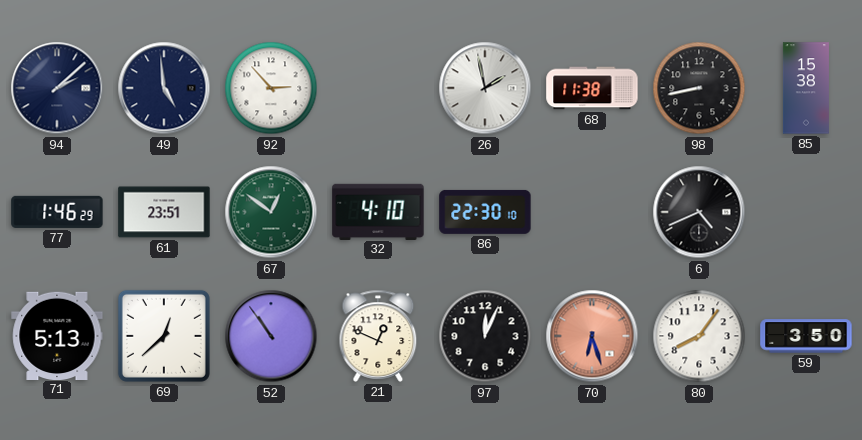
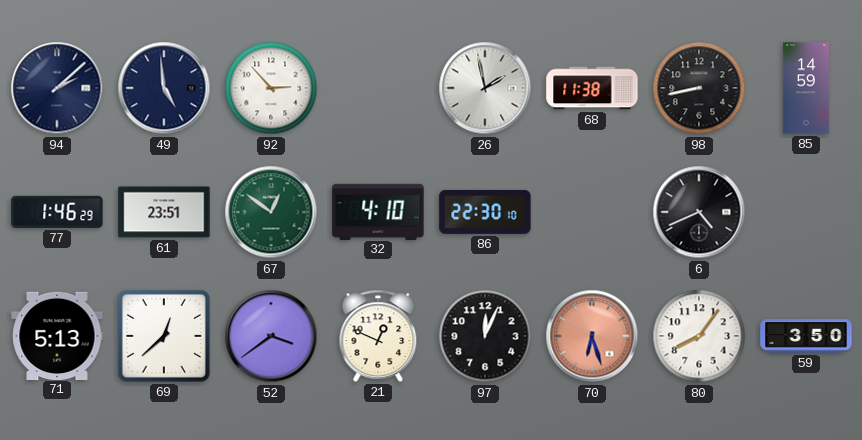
85: 15:38 -> 14:59
52: 10:54 -> 3:39
